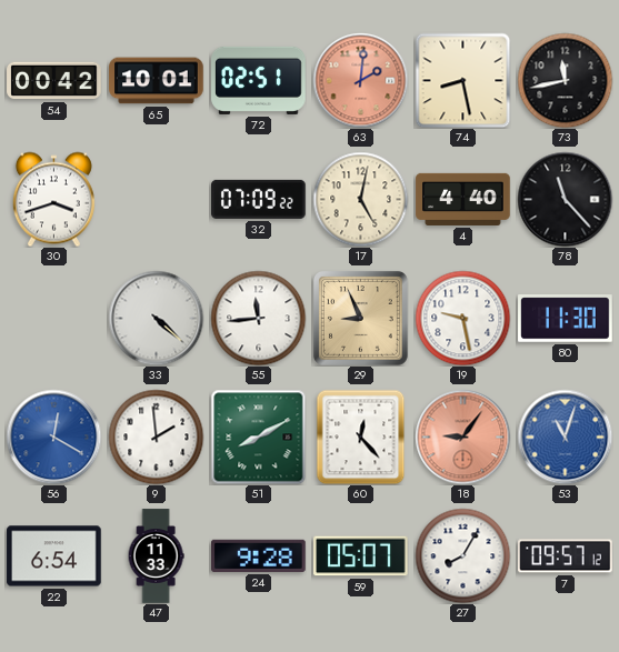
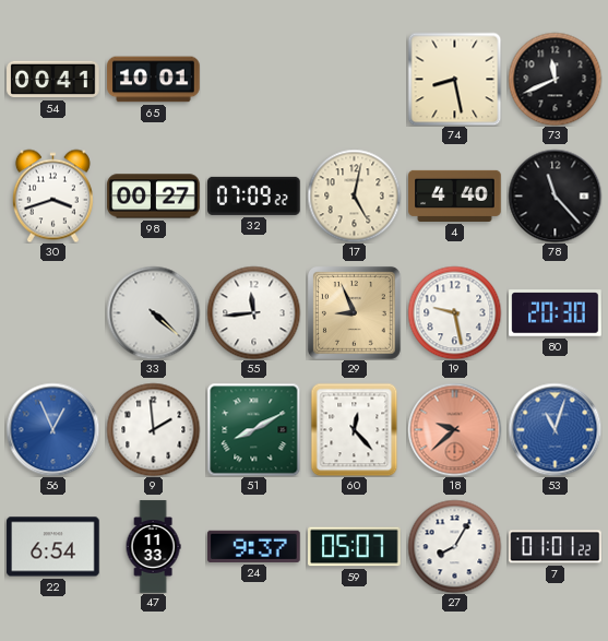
54: 00:42 -> 00:41
72: 02:51 -> none
63: 2:01 -> none
73: 11:43 -> 11:41
98: none -> 00:27
80: 11:30 -> 20:30
56: 12:20 -> 12:56
18: 9:06 -> 9:38
24: 9:28 -> 9:37
7: 09:57 -> 01:01
